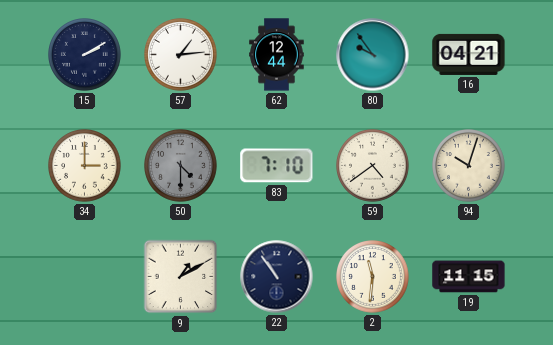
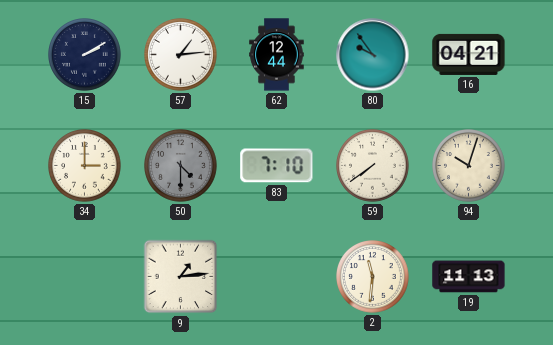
59: 4:39 -> 7:39
9: 1:10 -> 1:14
22: 10:54 -> none
19: 11:15 -> 11:13
